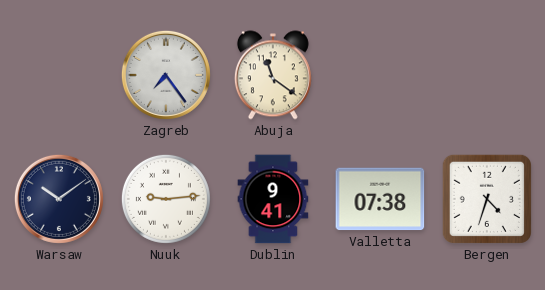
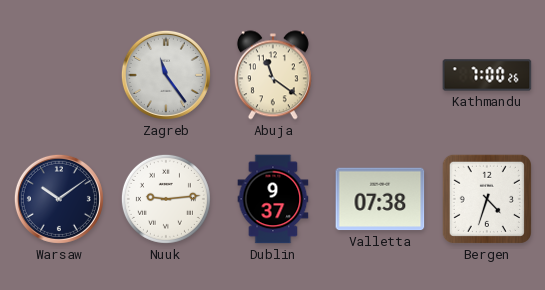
Zagreb: 7:24 -> 11:24
Kathmandu: none -> 7:00
Dublin: 9:41 -> 9:37
